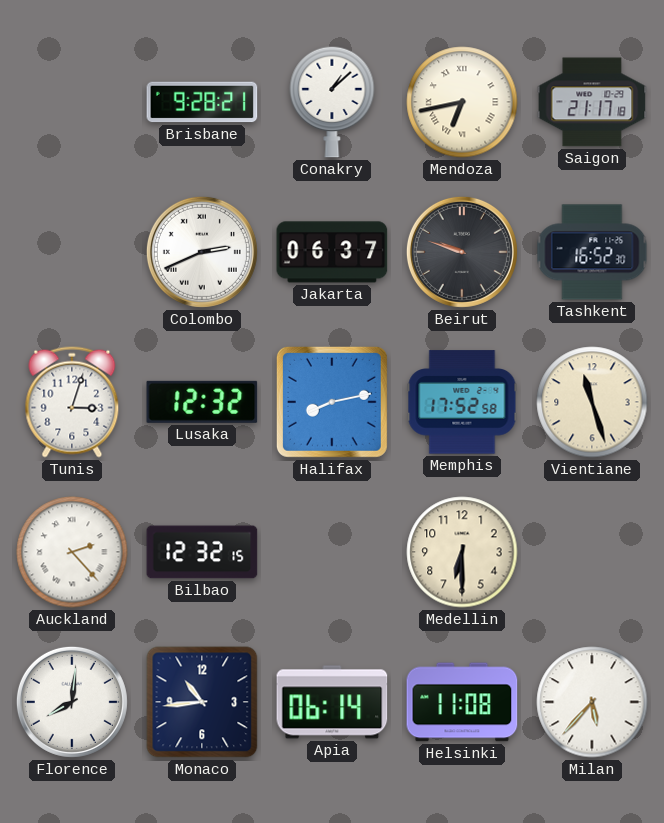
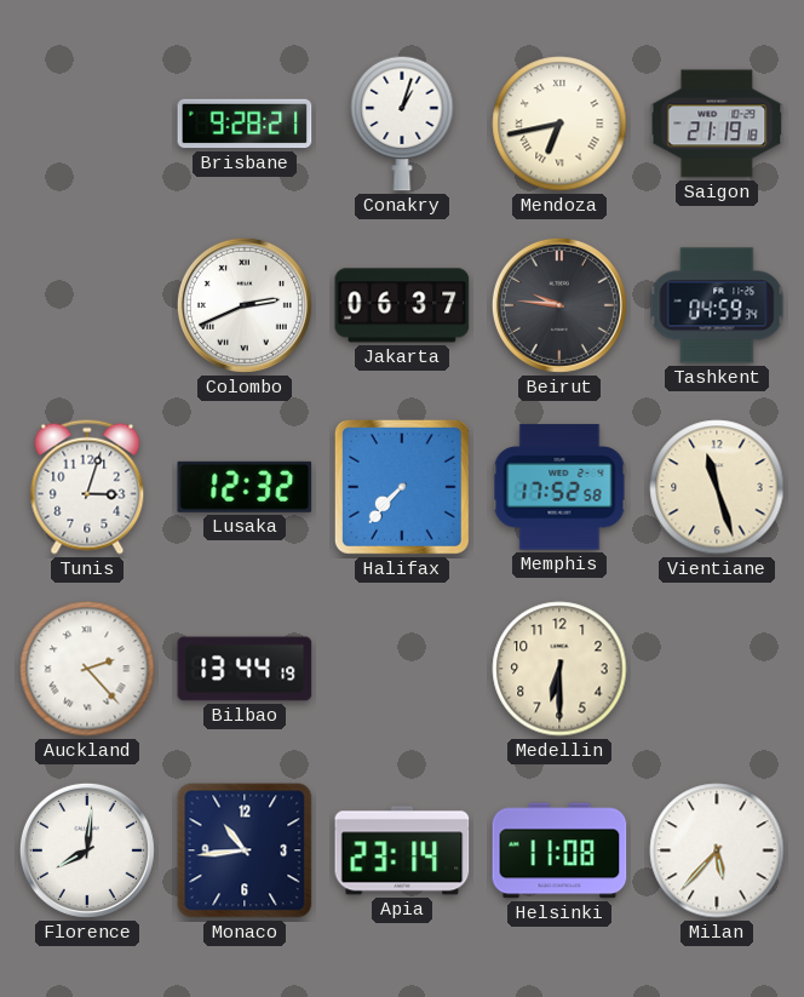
Conakry: 1:08 -> 1:03
Saigon: 21:17 -> 21:19
Beirut: 9:48 -> 9:46
Tashkent: 16:52 -> 04:59
Halifax: 8:13 -> 7:37
Bilbao: 12:32 -> 13:44
Apia: 06:14 -> 23:14
